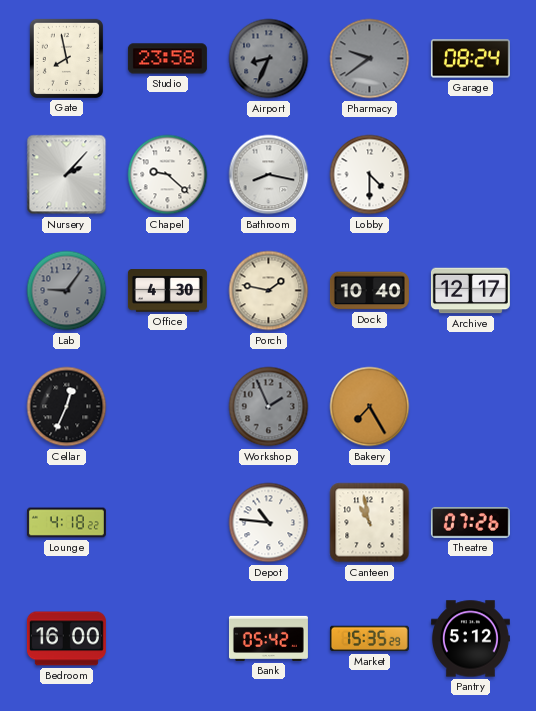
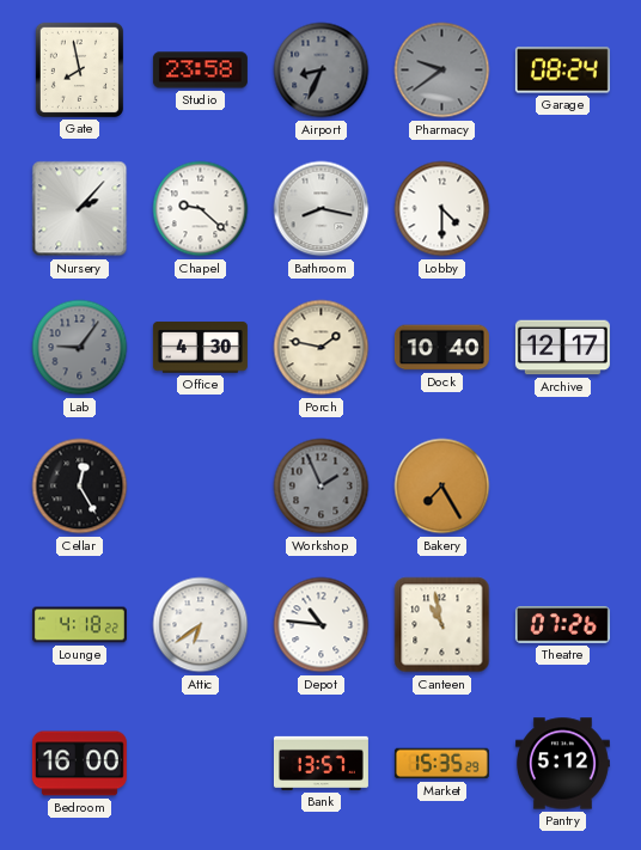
Cellar: 12:34 -> 12:25
Attic: none -> 6:39
Bank: 05:42 -> 13:57
